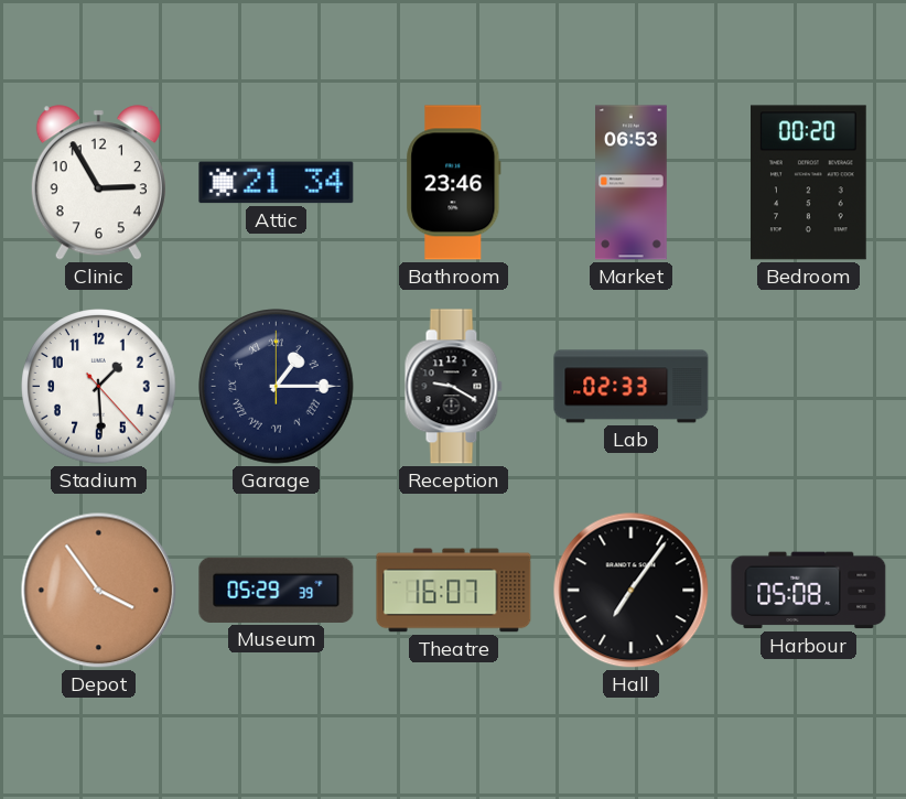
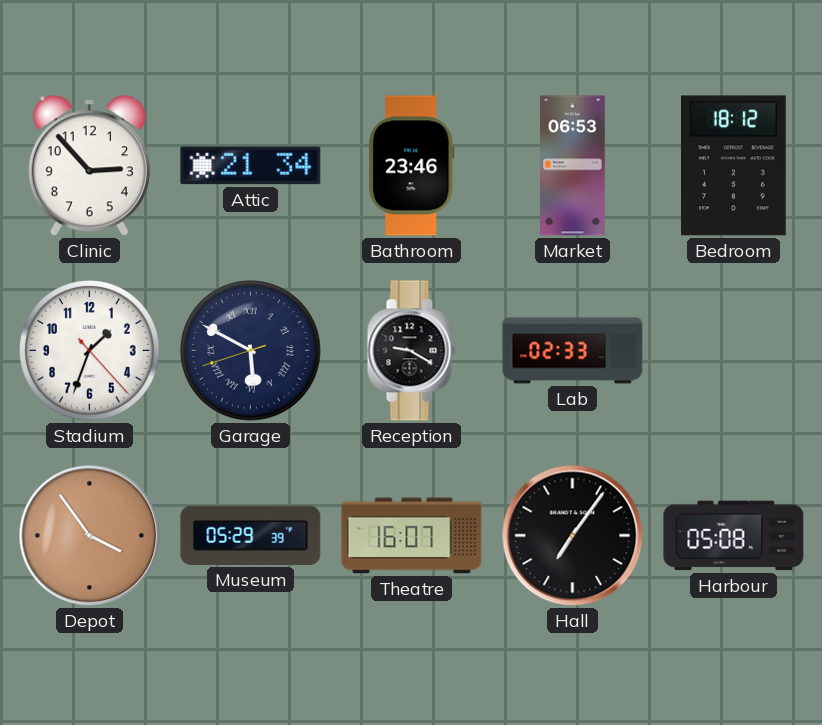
Clinic: 2:55 -> 2:53
Bedroom: 00:20 -> 18:12
Stadium: 1:29 -> 1:33
Garage: 1:15 -> 5:49
